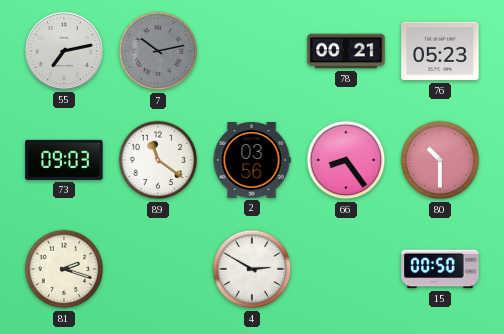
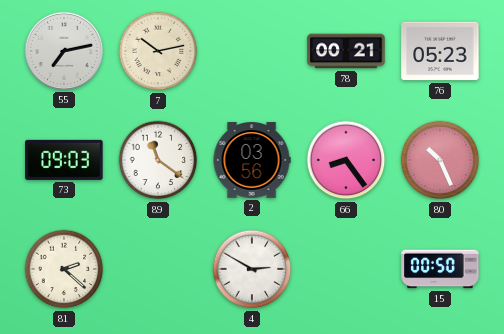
7 dial: grey -> cream
80: 10:30 -> 10:26
81: 2:18 -> 2:22
